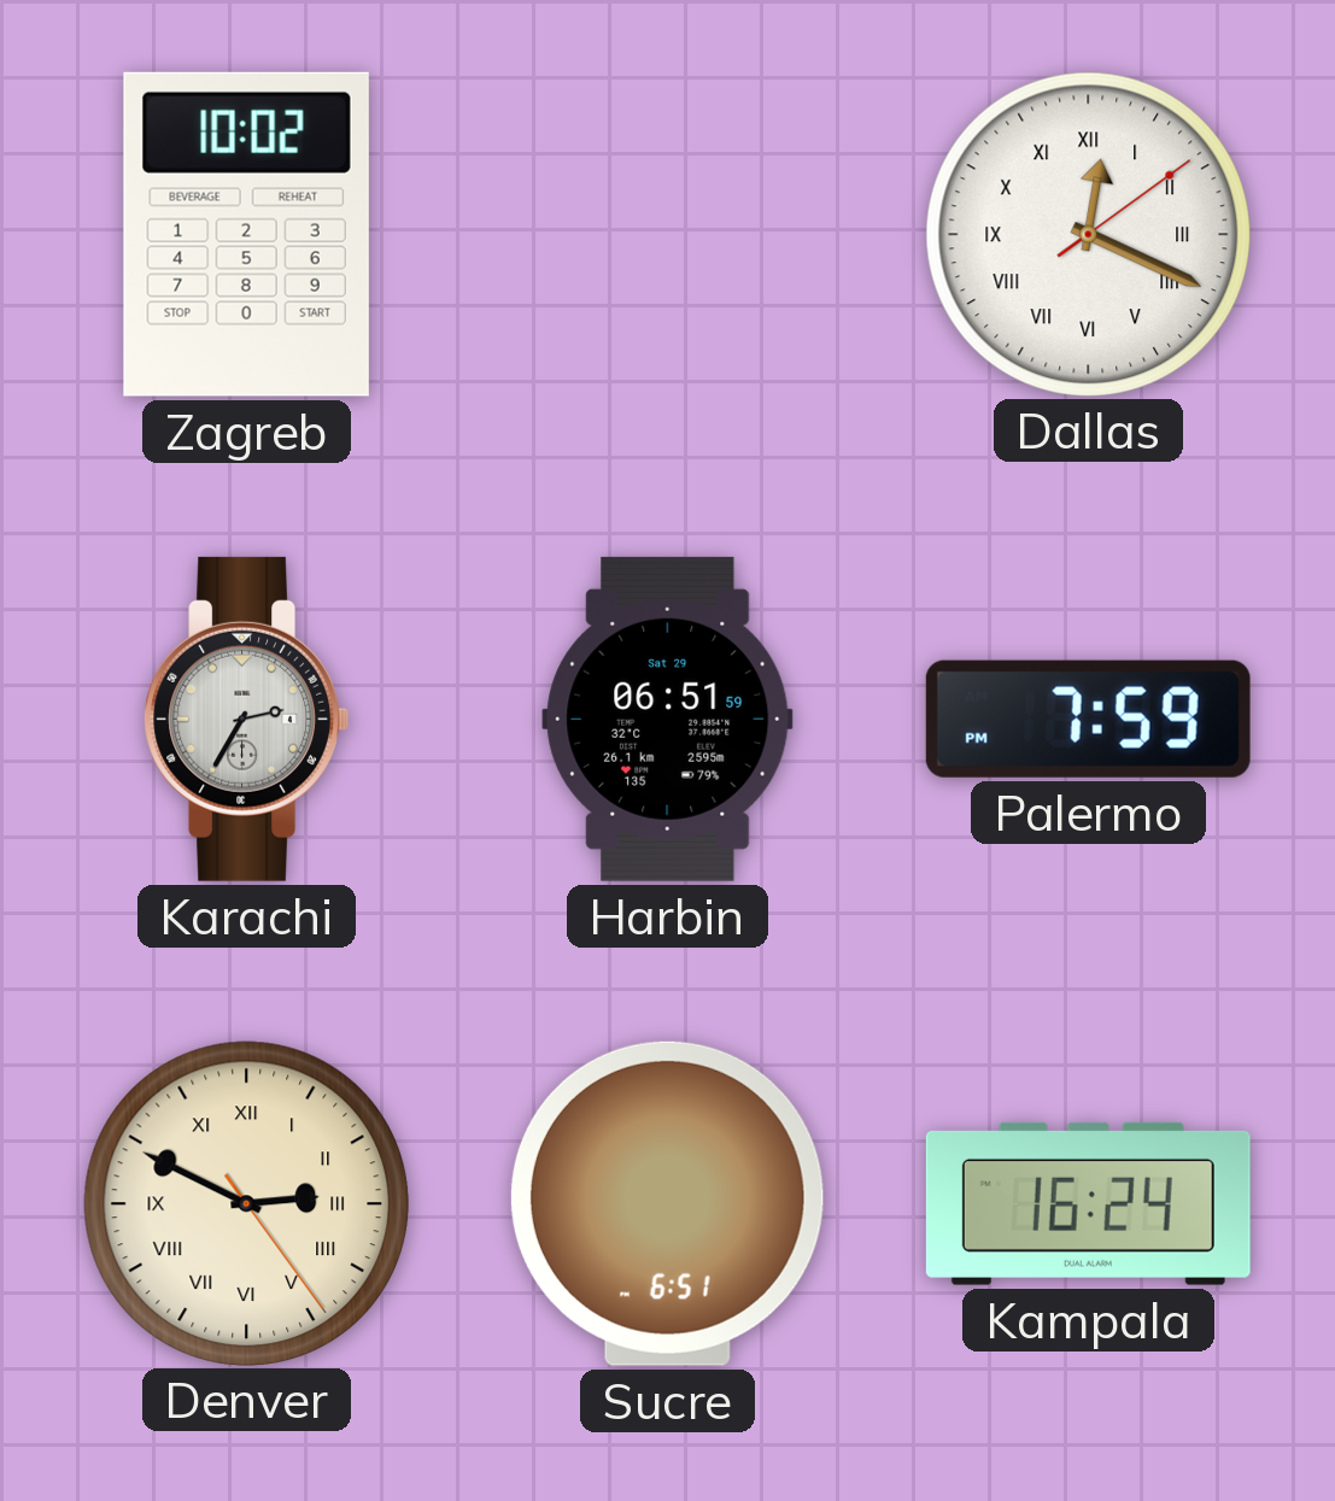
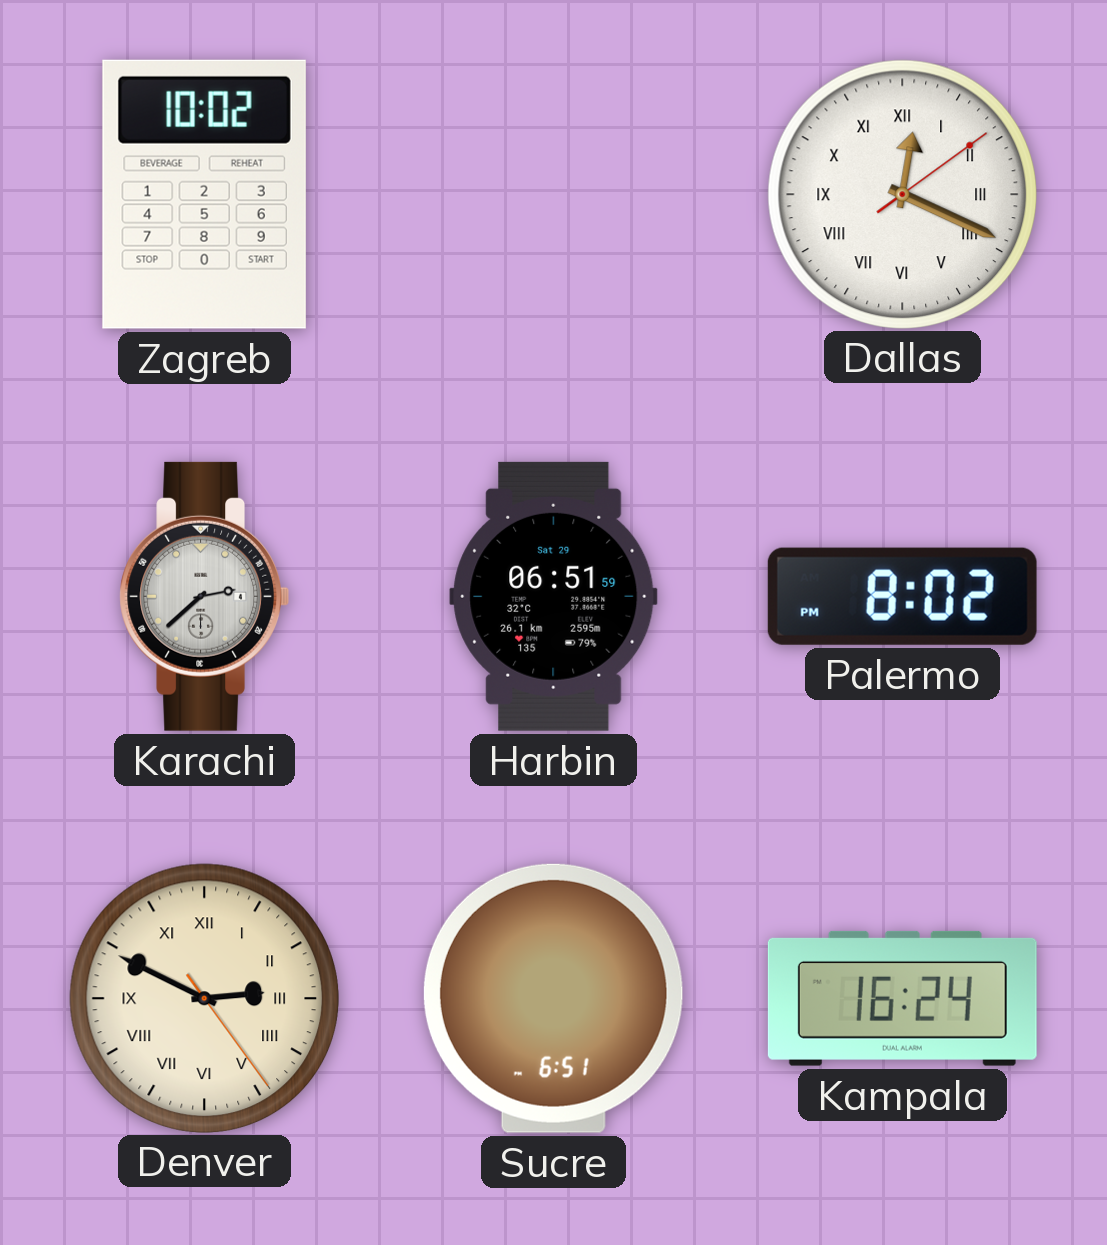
Karachi: 2:35 -> 2:38
Palermo: 7:59 -> 8:02
